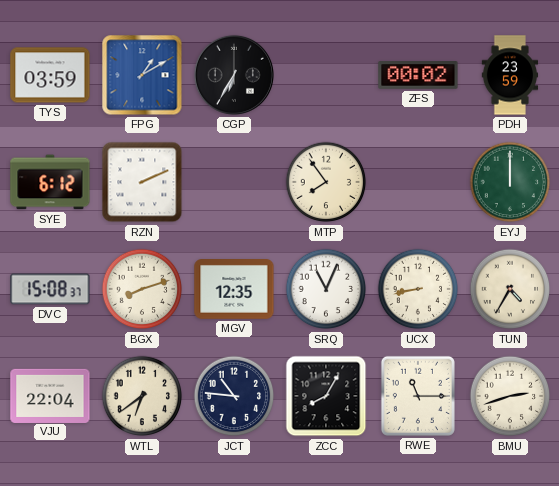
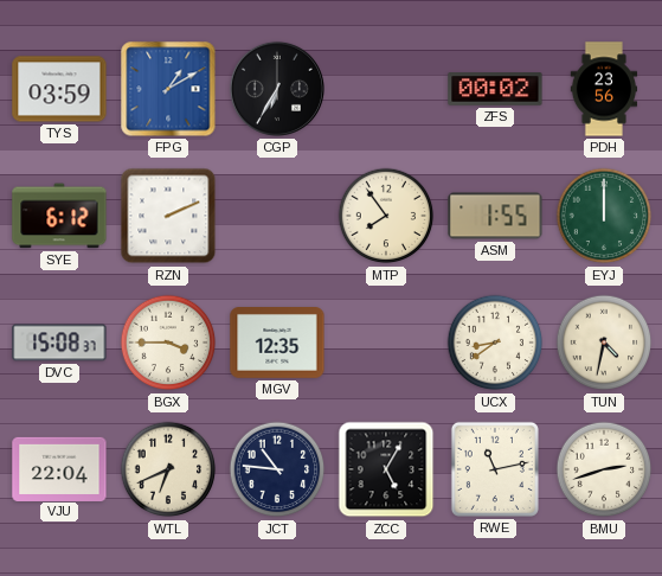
PDH: 23:59 -> 23:56
ASM: none -> 1:55
BGX: 8:12 -> 3:45
SRQ: 11:04 -> none
UCX: 8:43 -> 8:39
TUN: 4:35 -> 4:32
WTL: 6:39 -> 6:41
ZCC: 8:05 -> 5:05
RWE: 11:15 -> 11:13
